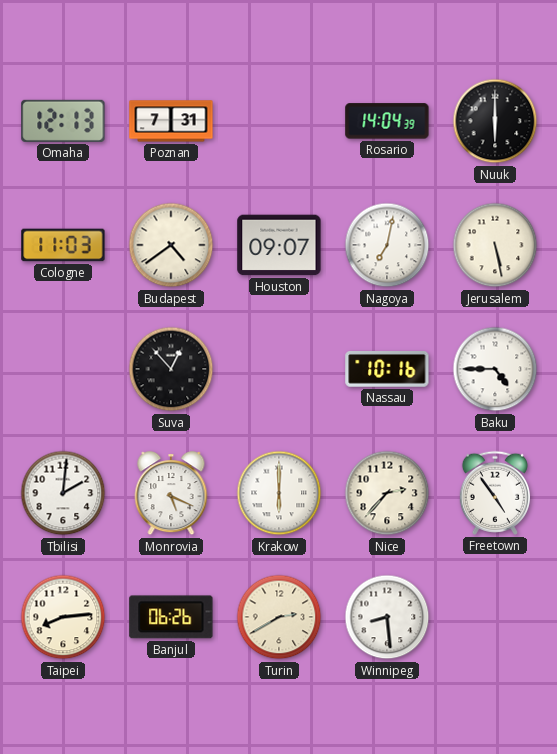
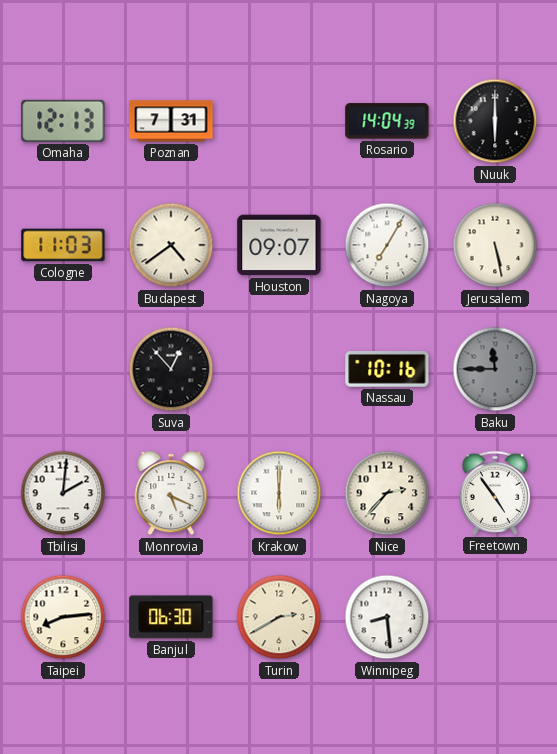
Nagoya: 7:02 -> 7:05
Baku: 4:45 -> 11:45
Baku dial: white -> grey
Banjul: 06:26 -> 06:30
